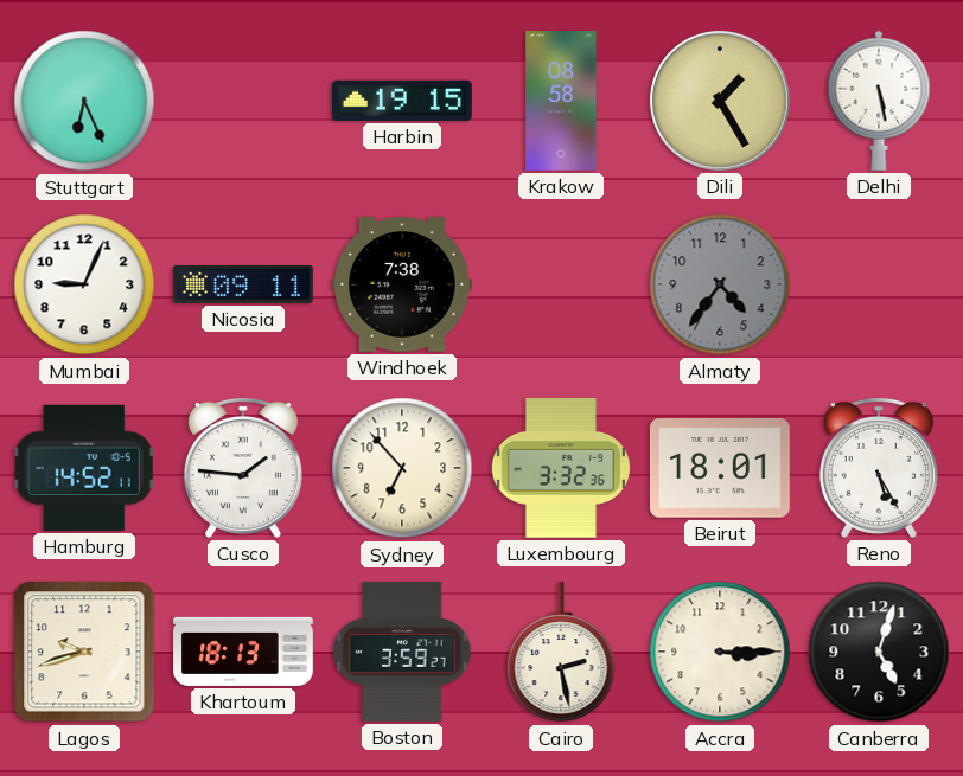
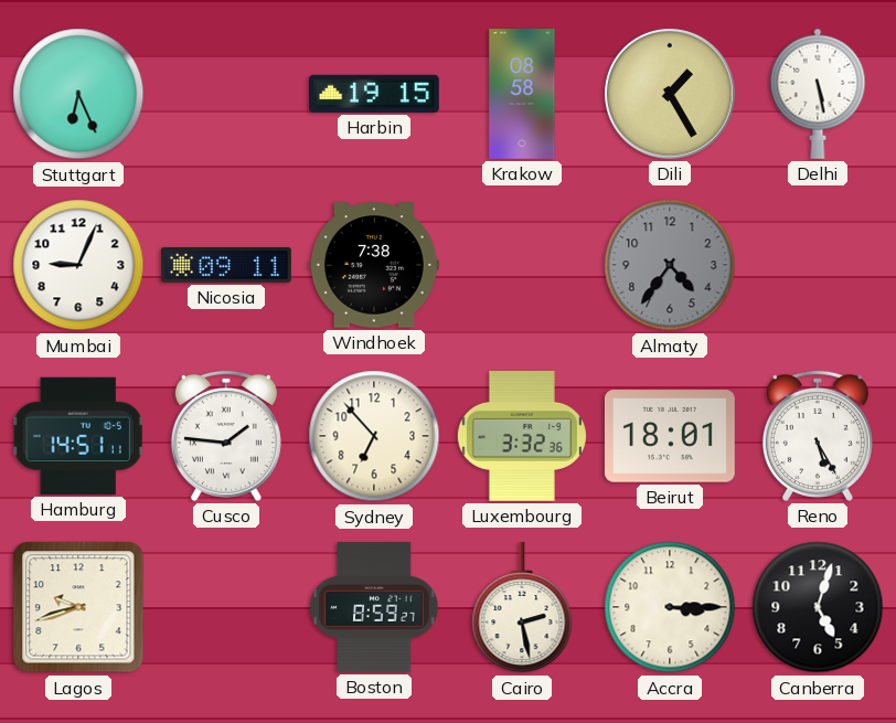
Hamburg: 14:52 -> 14:51
Khartoum: 18:13 -> none
Boston: 3:59 -> 8:59
